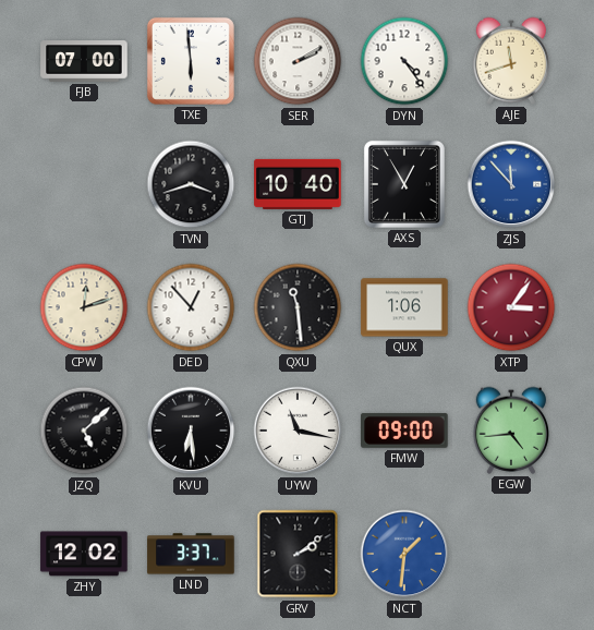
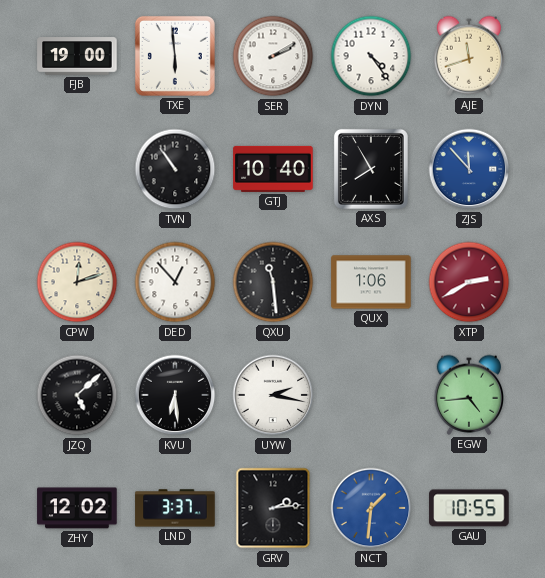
FJB: 07:00 -> 19:00
TVN: 3:42 -> 10:54
AXS: 12:55 -> 7:55
XTP: 3:06 -> 2:40
UYW: 11:17 -> 2:17
FMW: 09:00 -> none
GRV: 2:09 -> 2:14
GAU: none -> 10:55
